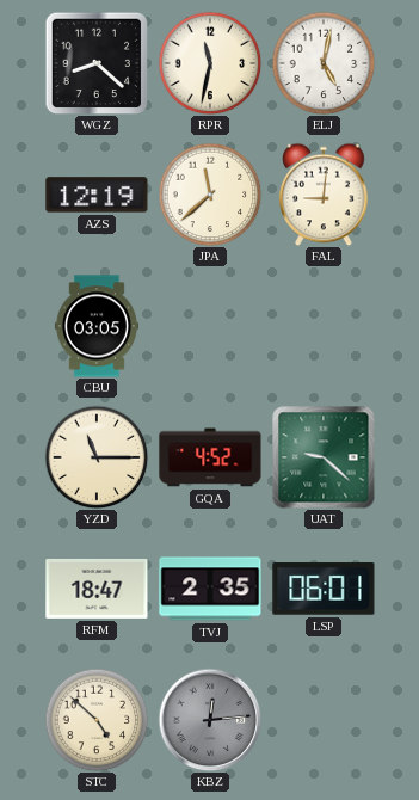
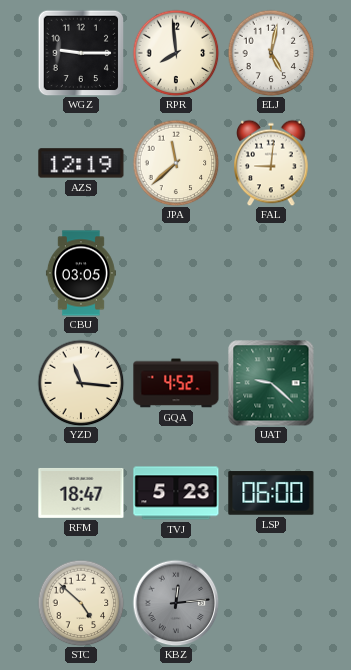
WGZ: 8:22 -> 9:15
RPR: 11:32 -> 7:59
YZD: 11:15 -> 11:16
TVJ: 2:35 -> 5:23
LSP: 06:01 -> 06:00
